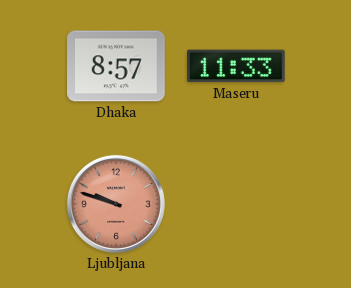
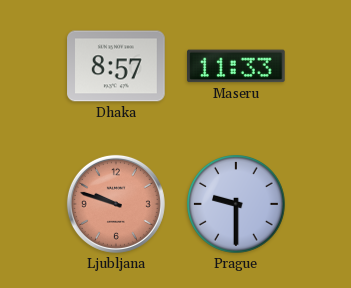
Prague: none -> 9:30
